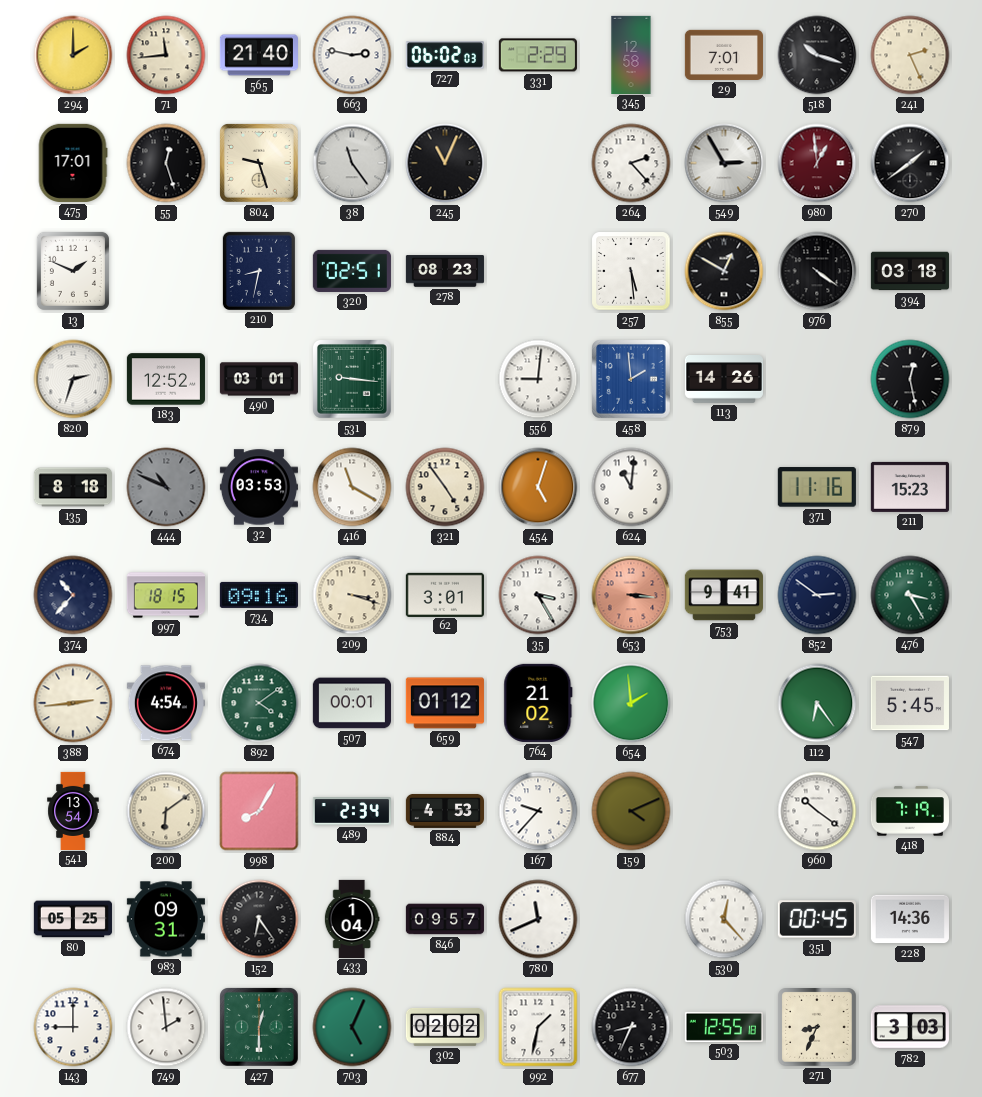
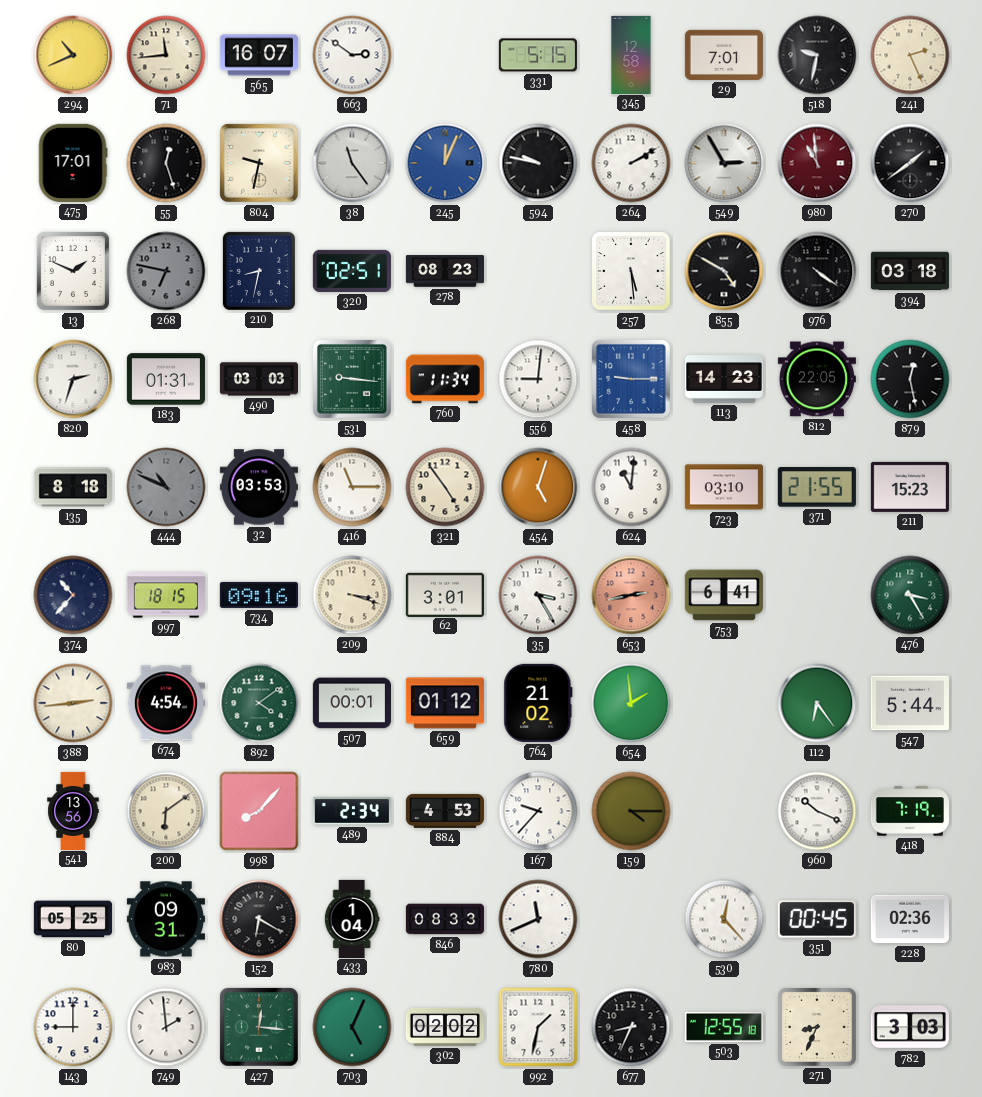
294: 2:00 -> 10:41
565: 21:40 -> 16:07
663: 2:47 -> 2:51
727: 06:02 -> none
331: 2:29 -> 5:15
518: 10:18 -> 9:32
804: 9:27 -> 9:32
245: 11:04 -> 12:04
245 dial: black -> blue
594: none -> 9:47
264: 2:23 -> 2:10
980: 12:59 -> 10:59
268: none -> 6:47
855: 12:50 -> 4:50
183: 12:52 -> 01:31
490: 03:01 -> 03:03
760: none -> 11:34
458: 1:59 -> 9:15
113: 14:26 -> 14:23
812: none -> 22:05
416: 11:20 -> 11:15
723: none -> 03:10
371: 11:16 -> 21:55
653: 3:16 -> 2:43
753: 9:41 -> 6:41
852: 2:51 -> none
547: 5:45 -> 5:44
541: 13:54 -> 13:56
998: 8:05 -> 8:07
159: 4:11 -> 4:15
960: 10:21 -> 10:19
152: 6:24 -> 6:20
846: 09:57 -> 08:33
228: 14:36 -> 02:36
427: 12:30 -> 12:16
